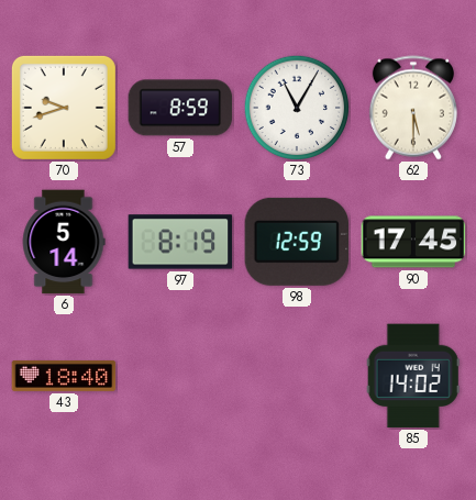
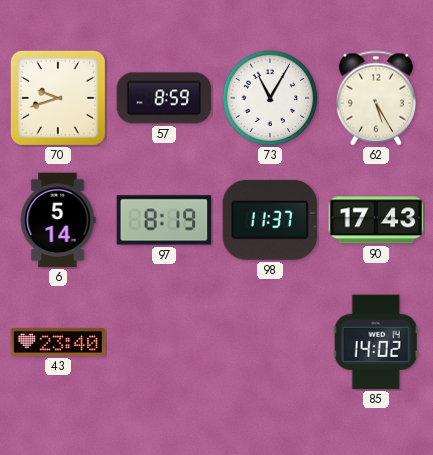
62: 5:30 -> 5:25
98: 12:59 -> 11:37
90: 17:45 -> 17:43
43: 18:40 -> 23:40
